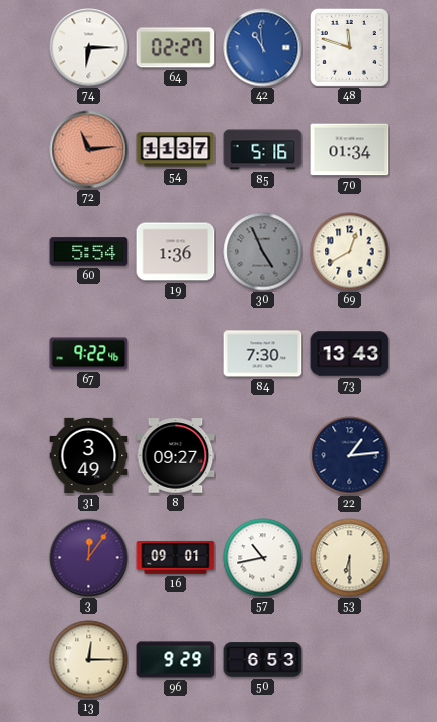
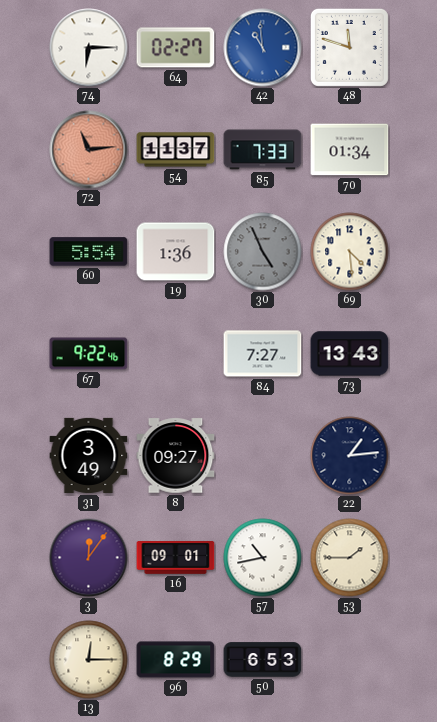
85: 5:16 -> 7:33
69: 12:40 -> 4:29
84: 7:30 -> 7:27
53: 6:30 -> 1:45
96: 9:29 -> 8:29
